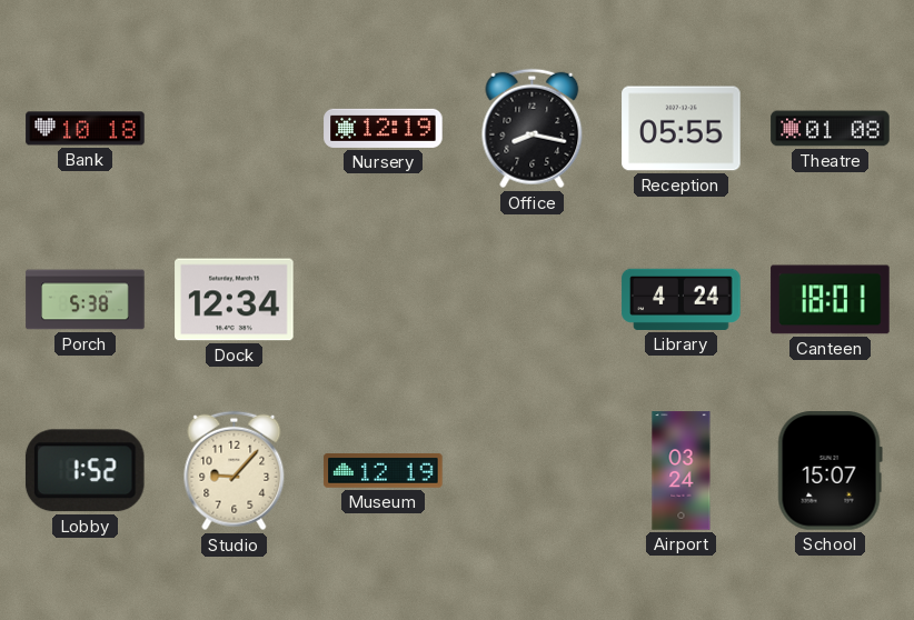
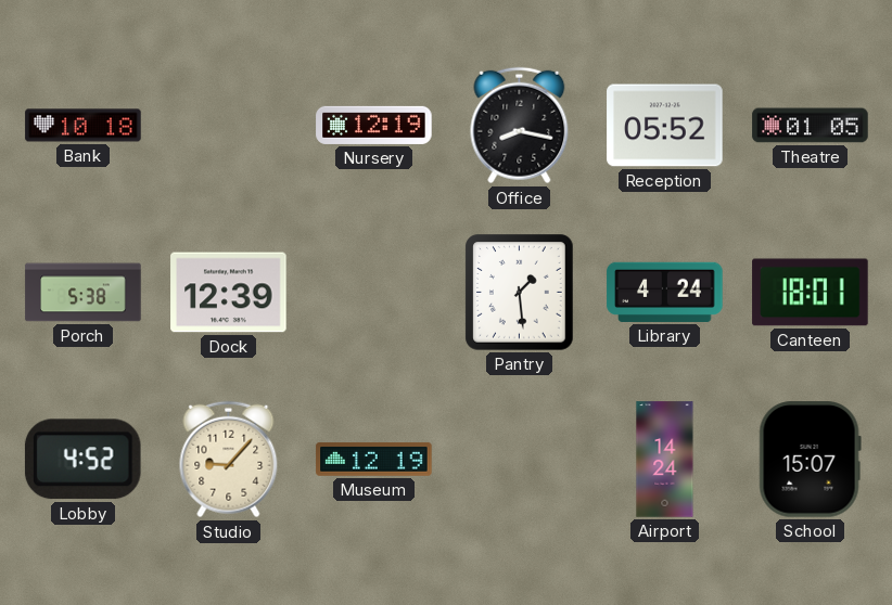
Reception: 05:55 -> 05:52
Theatre: 01:08 -> 01:05
Dock: 12:34 -> 12:39
Pantry: none -> 1:29
Lobby: 1:52 -> 4:52
Airport: 03:24 -> 14:24
